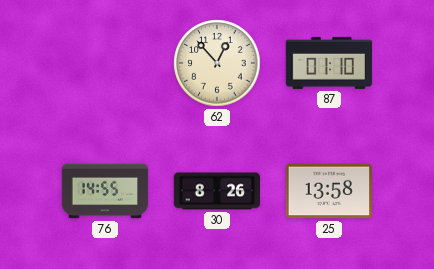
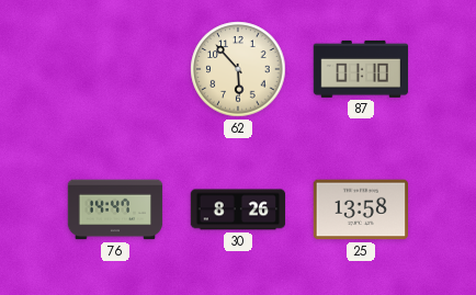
62: 12:53 -> 5:53
76: 14:55 -> 14:47
